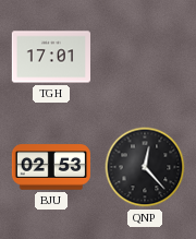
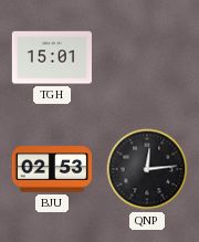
TGH: 17:01 -> 15:01
QNP: 12:23 -> 12:14
